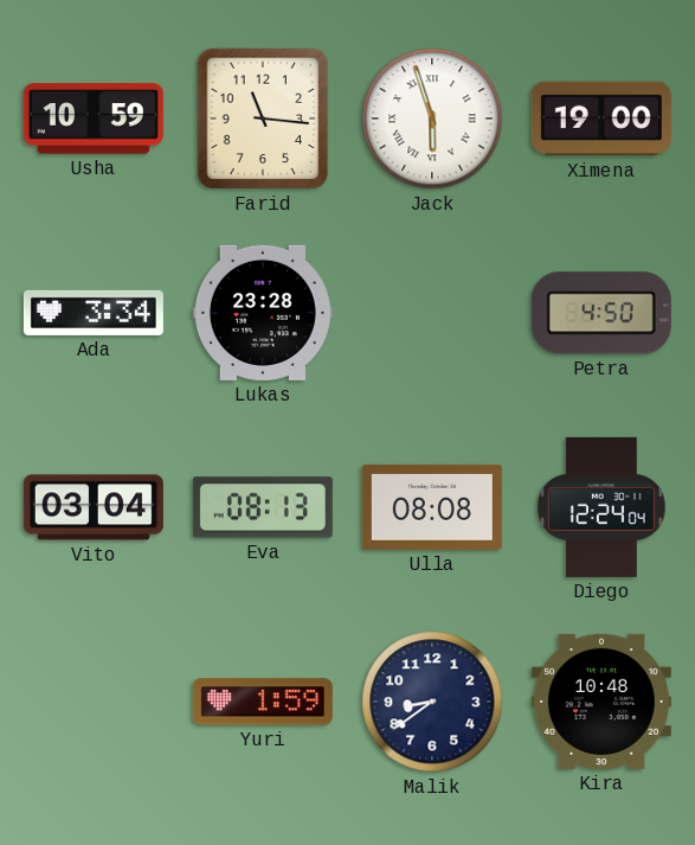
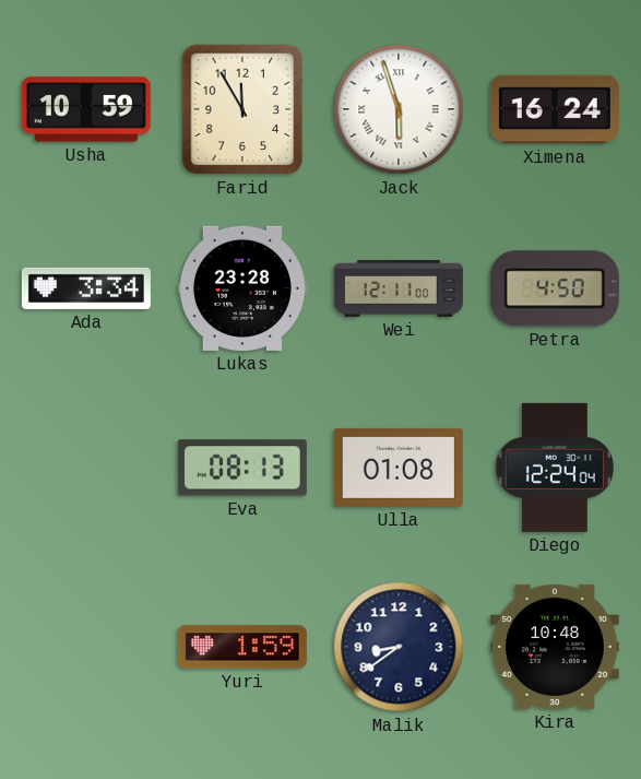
Farid: 11:16 -> 11:55
Ximena: 19:00 -> 16:24
Wei: none -> 12:11
Vito: 03:04 -> none
Ulla: 08:08 -> 01:08
